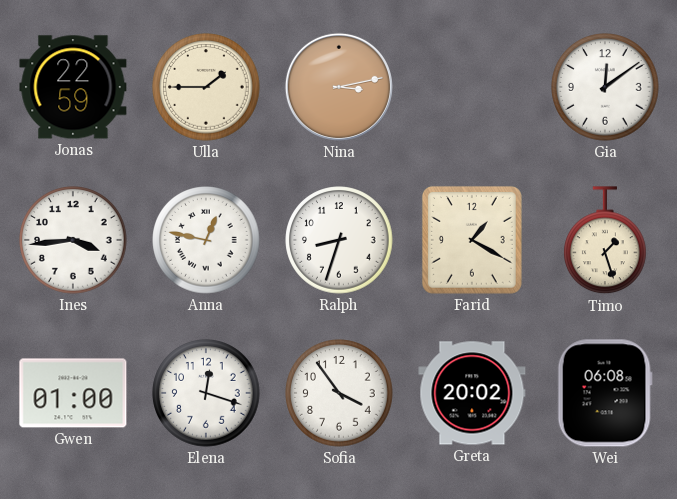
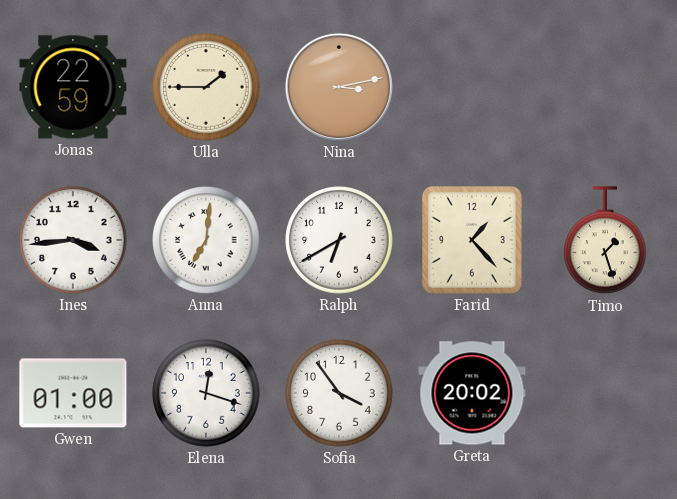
Gia: 12:09 -> none
Anna: 12:47 -> 7:01
Ralph: 8:33 -> 6:40
Farid: 1:20 -> 1:23
Wei: 06:08 -> none
